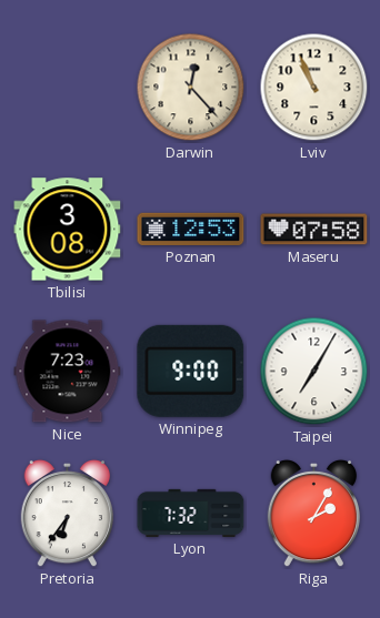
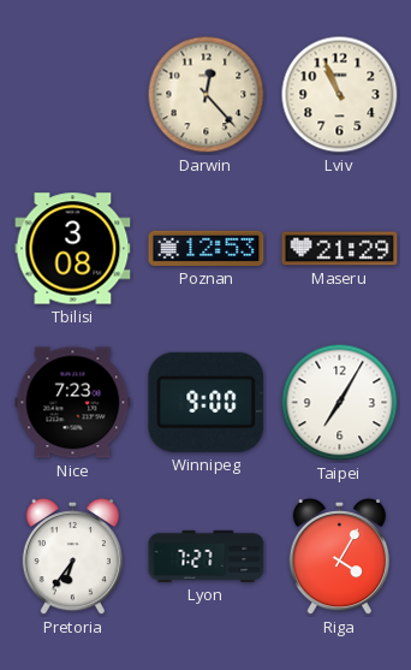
Maseru: 07:58 -> 21:29
Lyon: 7:32 -> 7:27
Riga: 2:05 -> 4:05
